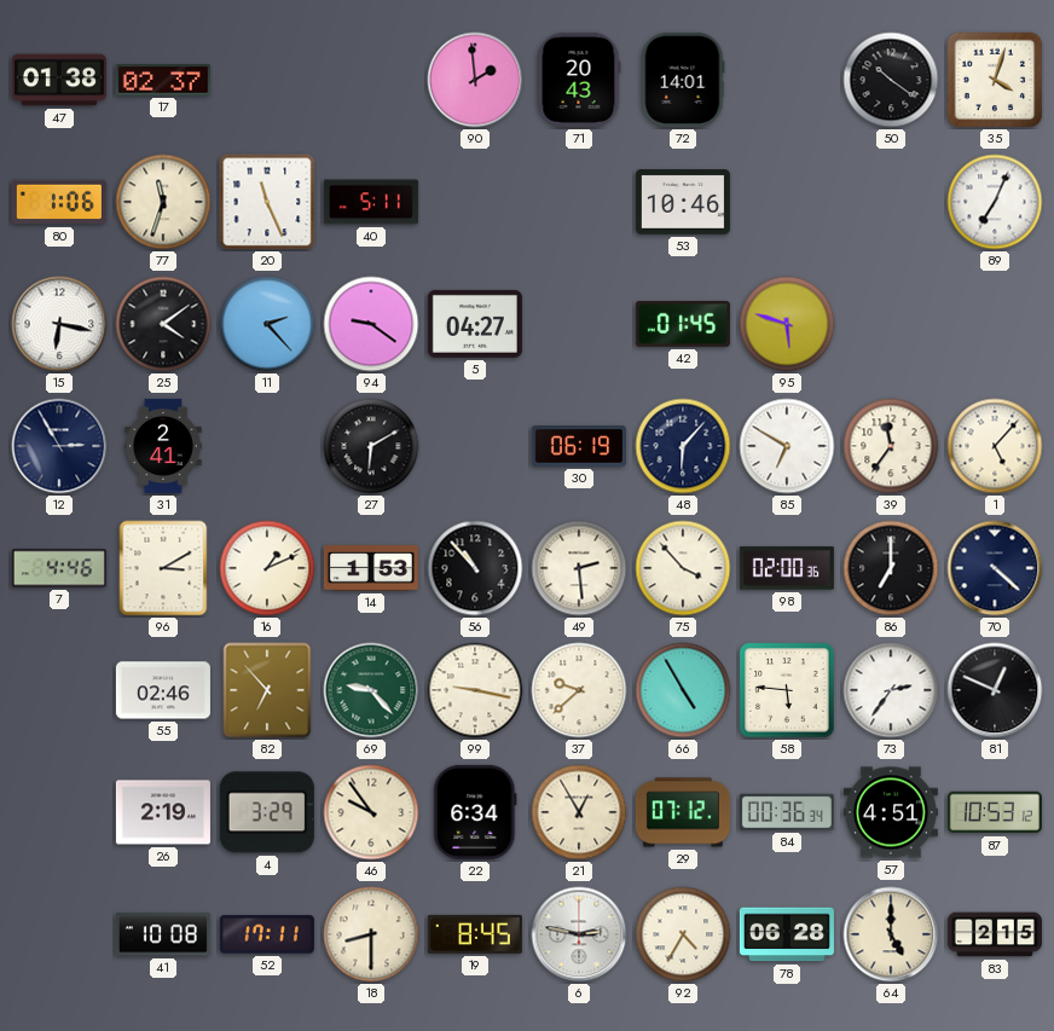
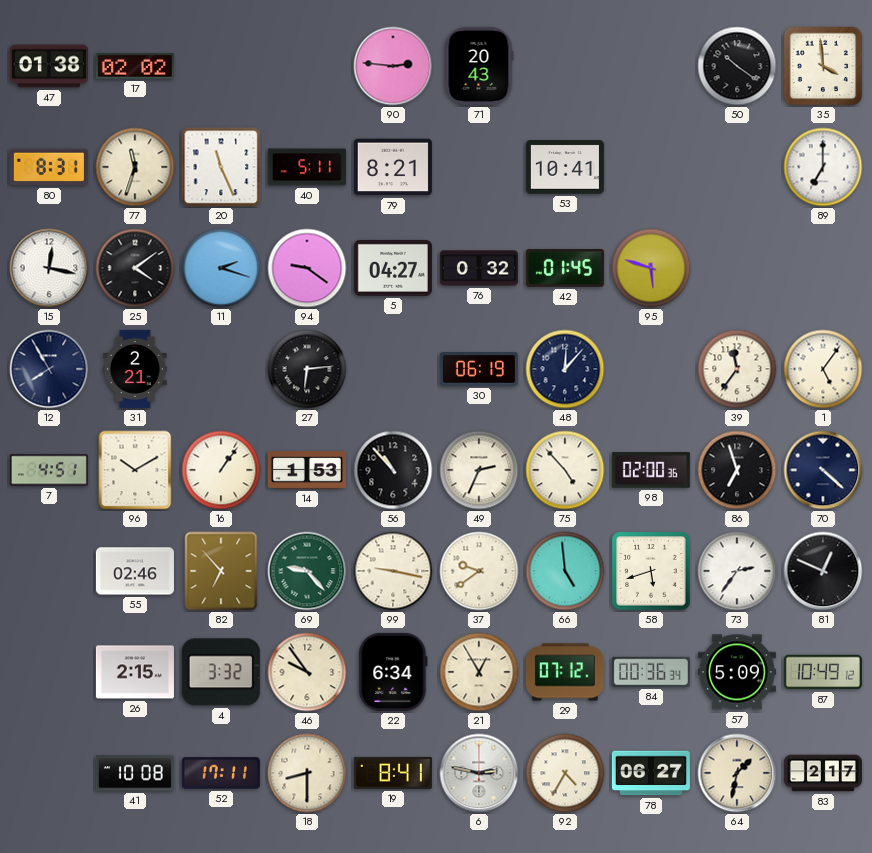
17: 02:37 -> 02:02
90: 1:59 -> 2:46
72: 14:01 -> none
35: 4:03 -> 3:59
80: 1:06 -> 8:31
79: none -> 8:21
53: 10:46 -> 10:41
89: 7:04 -> 7:00
15: 6:17 -> 12:17
11: 2:23 -> 2:18
76: none -> 0:32
12: 2:55 -> 7:55
31: 2:41 -> 2:21
27: 6:10 -> 6:14
48: 6:07 -> 12:07
85: 6:50 -> none
1: 5:07 -> 5:06
7: 4:46 -> 4:51
96: 3:10 -> 10:10
16: 1:11 -> 1:06
49: 2:29 -> 2:34
75: 3:53 -> 4:53
86: 7:00 -> 6:57
37: 9:38 -> 9:39
66: 4:55 -> 4:59
58: 5:46 -> 5:42
26: 2:19 -> 2:15
4: 3:29 -> 3:32
57: 4:51 -> 5:09
87: 10:53 -> 10:49
19: 8:45 -> 8:41
78: 06:28 -> 06:27
64: 5:00 -> 1:32
83: 2:15 -> 2:17
